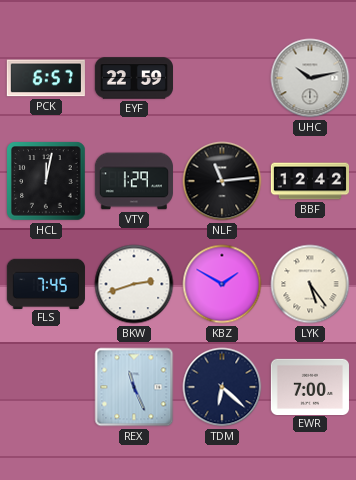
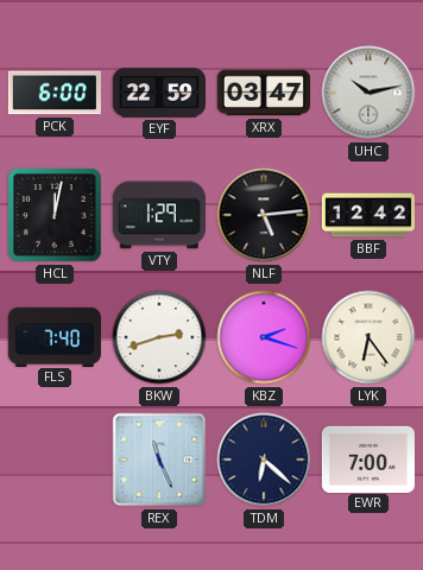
PCK: 6:57 -> 6:00
XRX: none -> 03:47
NLF: 11:14 -> 5:14
FLS: 7:45 -> 7:40
KBZ: 1:50 -> 2:18
LYK: 5:24 -> 6:24
